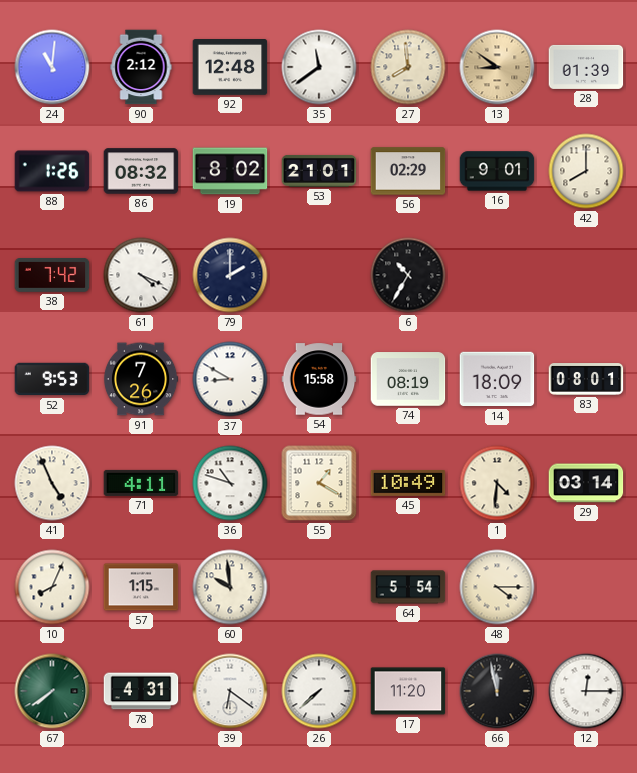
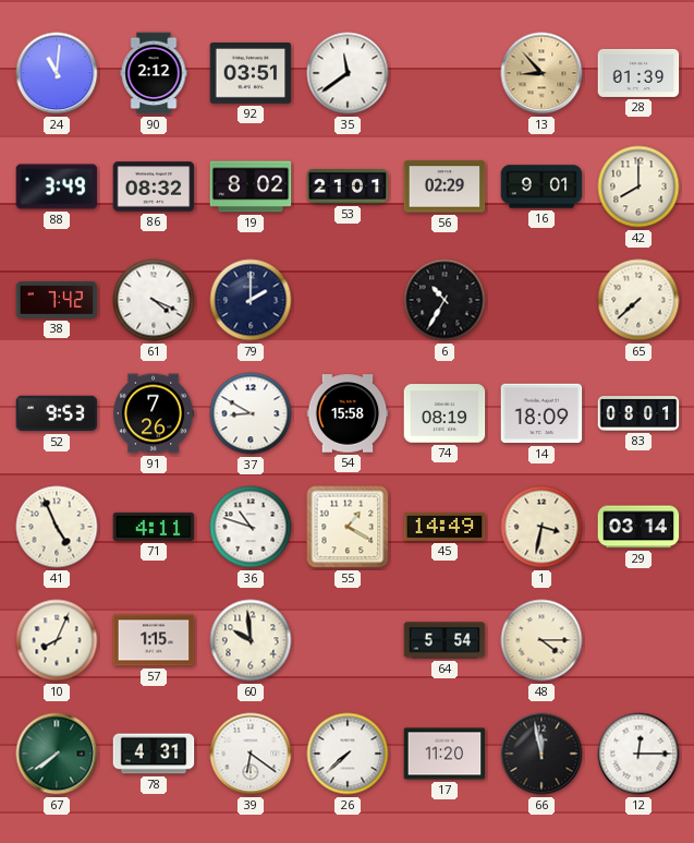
92: 12:48 -> 03:51
27: 7:59 -> none
13: 8:51 -> 8:53
88: 1:26 -> 3:49
65: none -> 7:38
45: 10:49 -> 14:49
1: 4:31 -> 3:32
